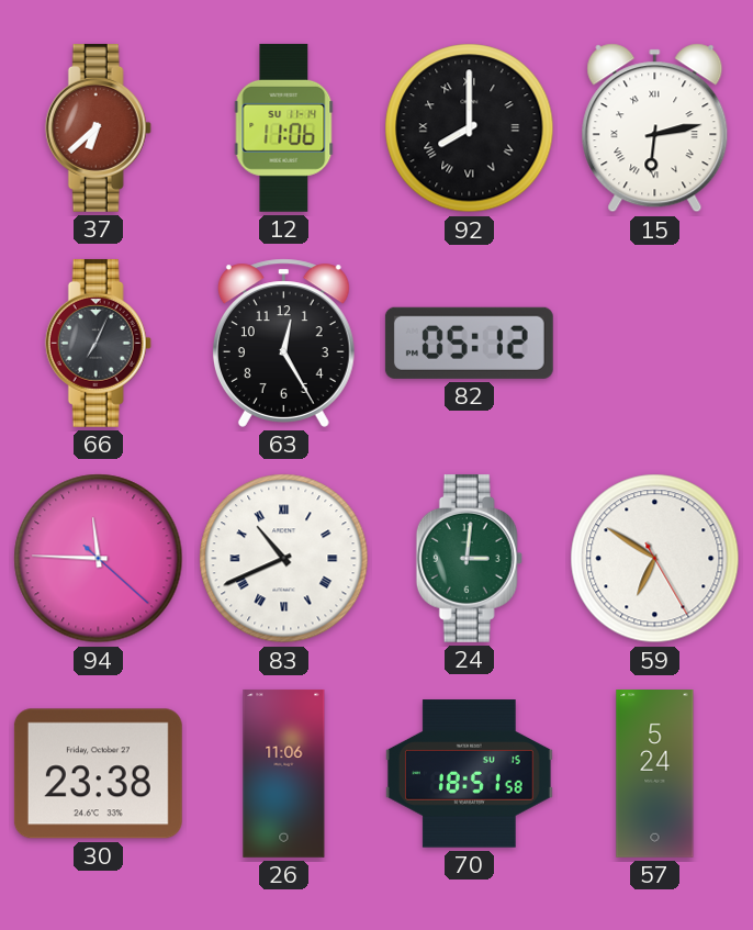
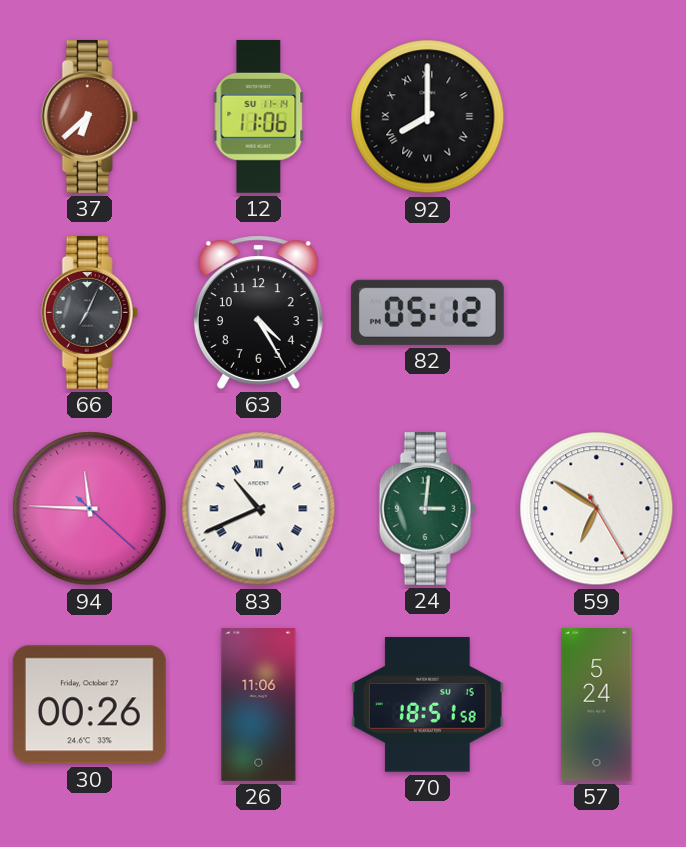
15: 6:13 -> none
63: 12:25 -> 4:25
30: 23:38 -> 00:26
